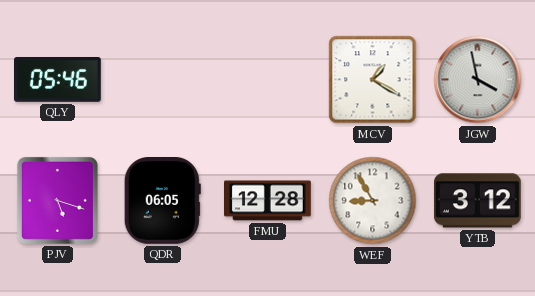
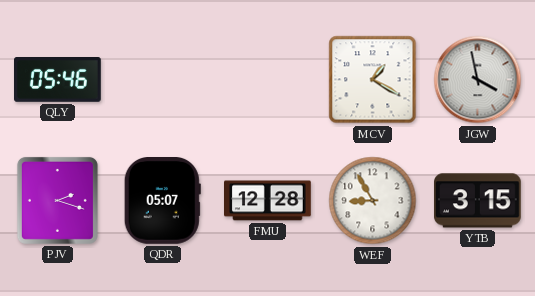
PJV: 5:18 -> 2:18
QDR: 06:05 -> 05:07
YTB: 3:12 -> 3:15
